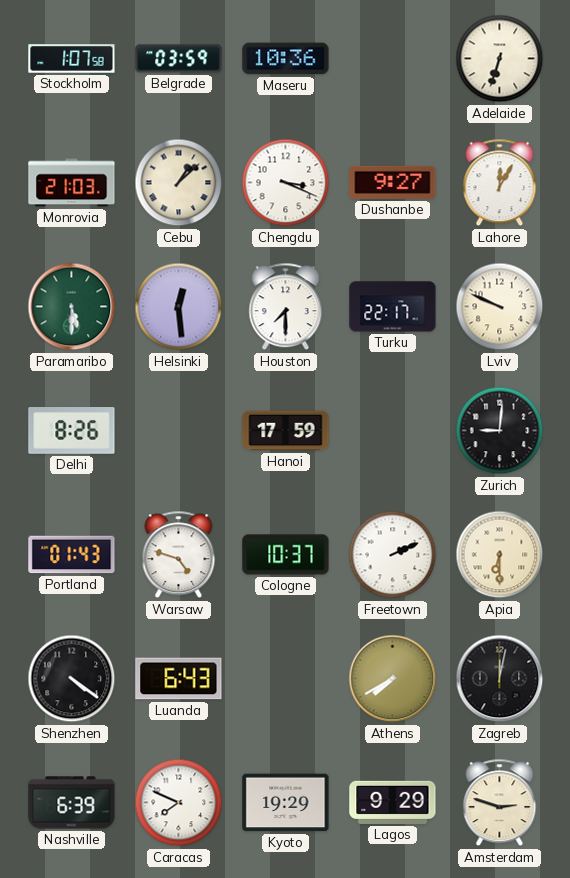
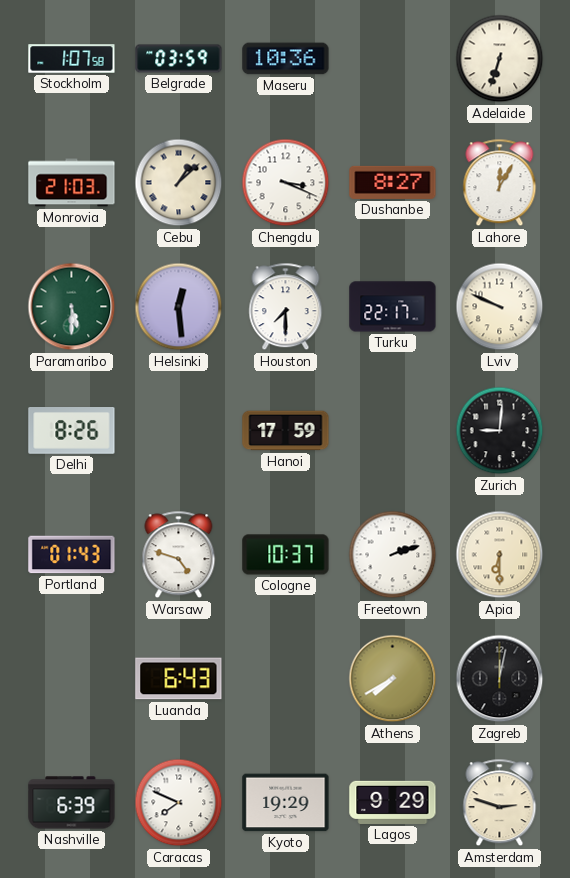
Dushanbe: 9:27 -> 8:27
Freetown: 2:11 -> 2:12
Shenzhen: 4:21 -> none
